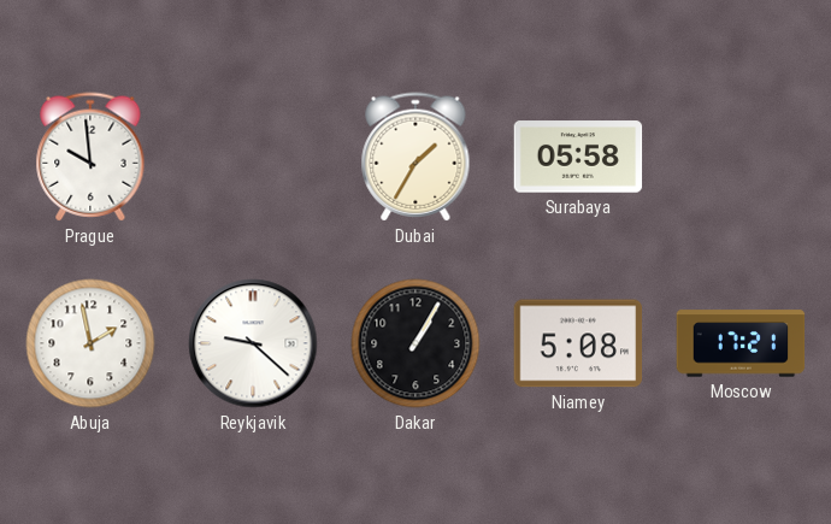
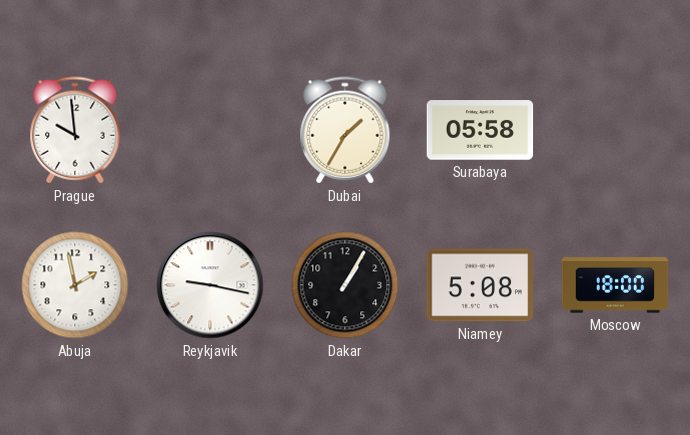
Reykjavik: 9:22 -> 9:17
Moscow: 17:21 -> 18:00
